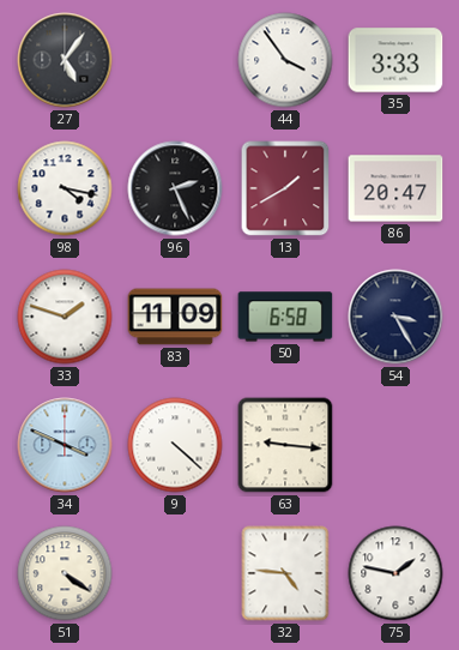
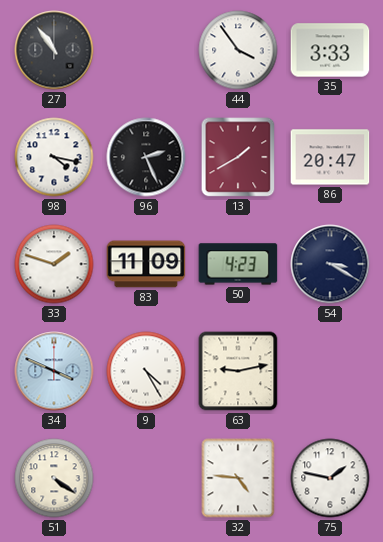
27: 5:06 -> 10:54
50: 6:58 -> 4:23
54: 3:25 -> 3:20
9: 4:22 -> 4:25
63: 9:16 -> 9:13
